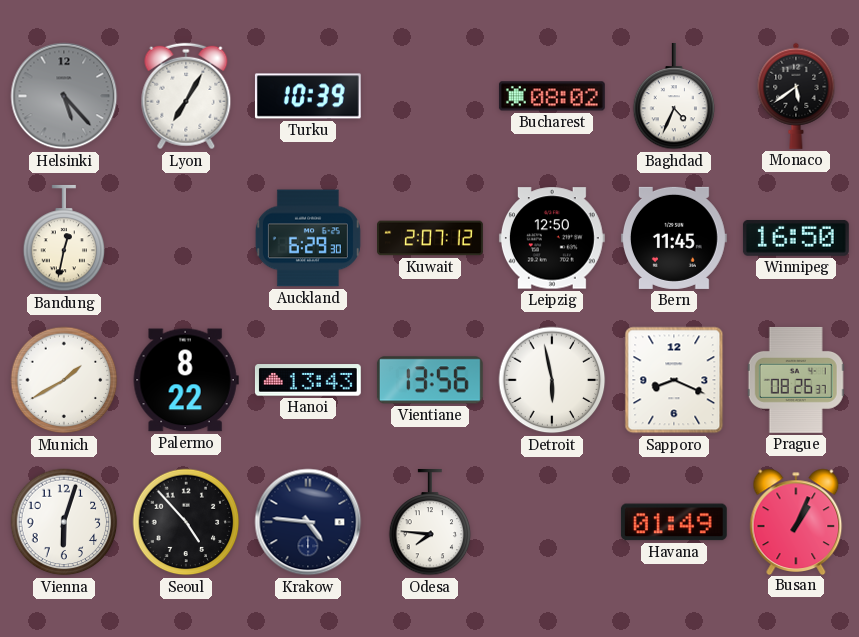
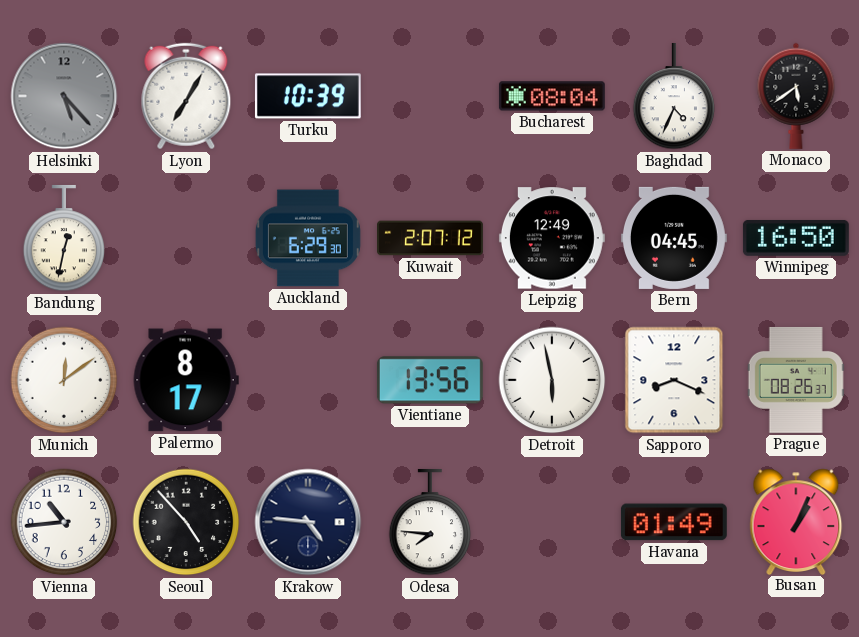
Bucharest: 08:02 -> 08:04
Leipzig: 12:50 -> 12:49
Bern: 11:45 -> 04:45
Munich: 1:40 -> 12:09
Palermo: 8:22 -> 8:17
Hanoi: 13:43 -> none
Vienna: 6:03 -> 10:44
